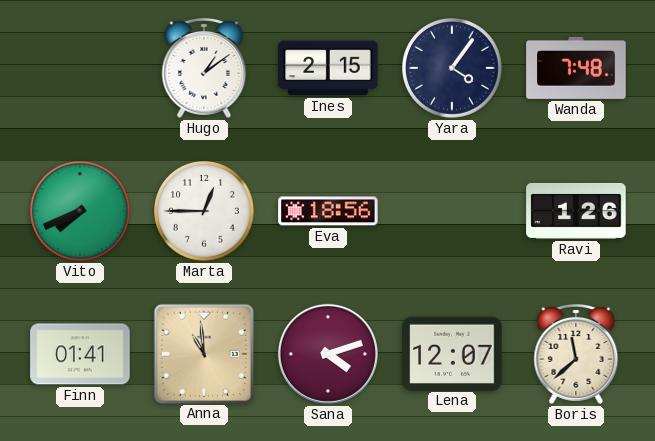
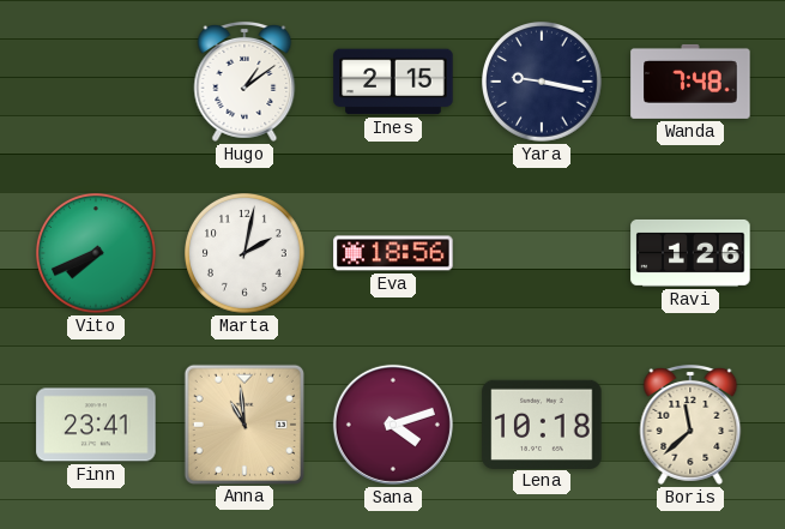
Yara: 4:06 -> 9:17
Marta: 12:45 -> 2:02
Finn: 01:41 -> 23:41
Lena: 12:07 -> 10:18
